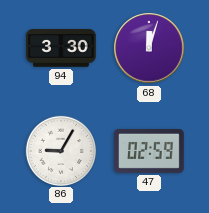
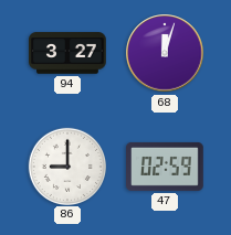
94: 3:30 -> 3:27
86: 9:05 -> 9:00
